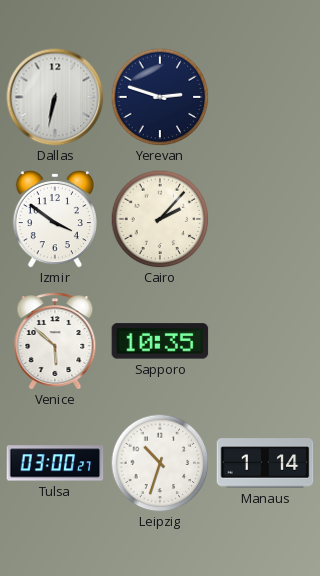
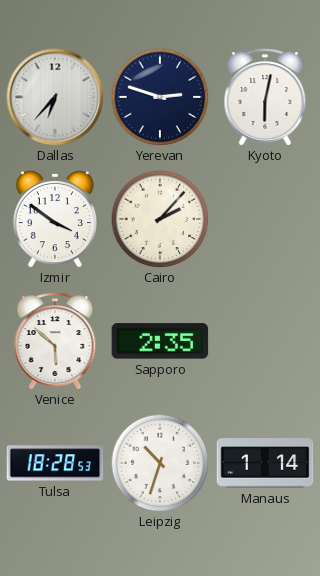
Dallas: 6:32 -> 6:37
Kyoto: none -> 6:02
Sapporo: 10:35 -> 2:35
Tulsa: 03:00 -> 18:28
